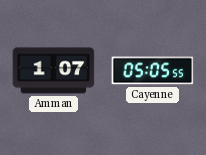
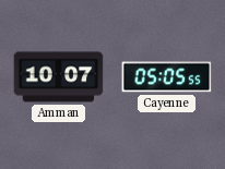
Amman: 1:07 -> 10:07
